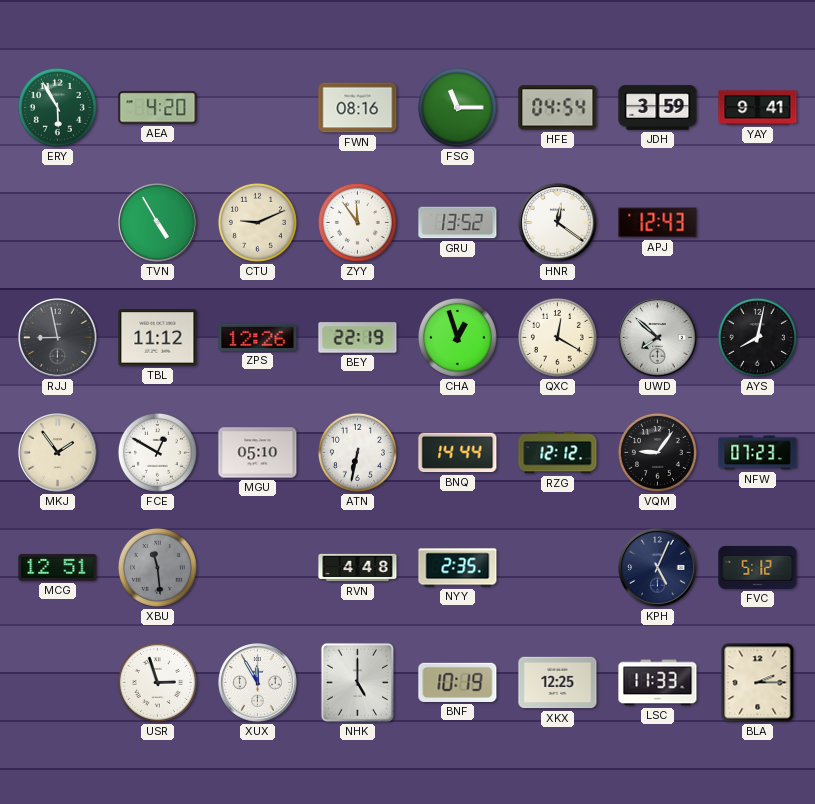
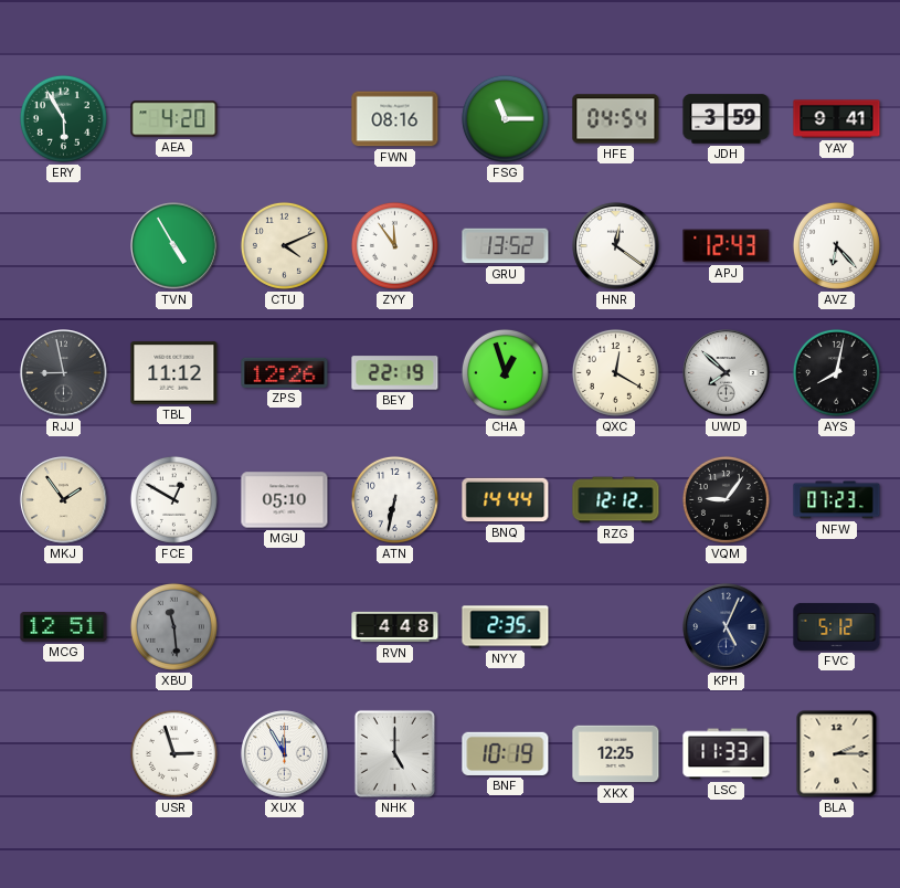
CTU: 9:11 -> 4:11
AVZ: none -> 6:23
